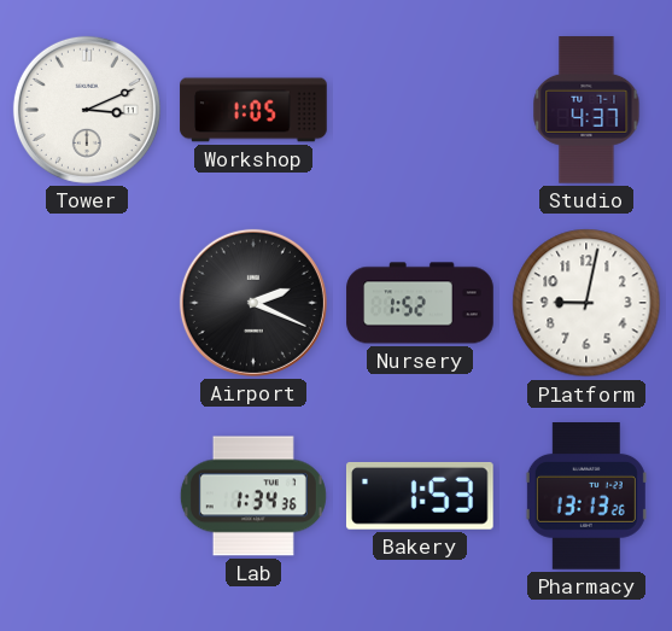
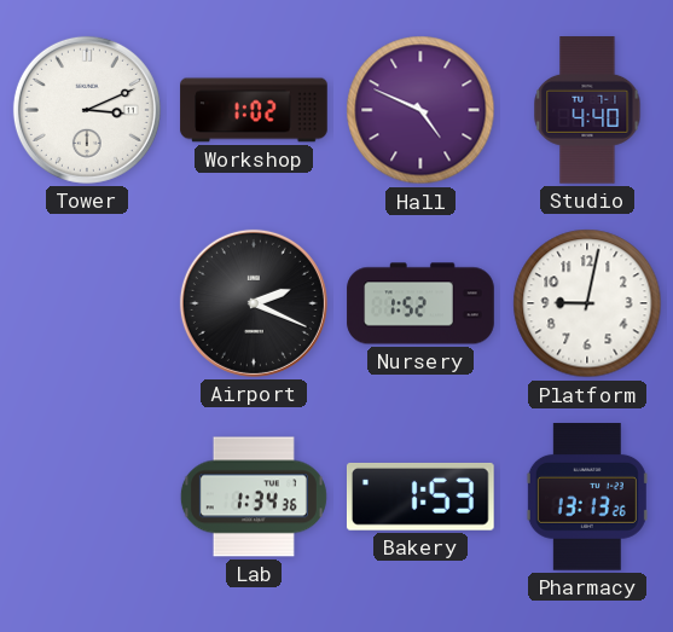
Workshop: 1:05 -> 1:02
Hall: none -> 4:49
Studio: 4:37 -> 4:40
